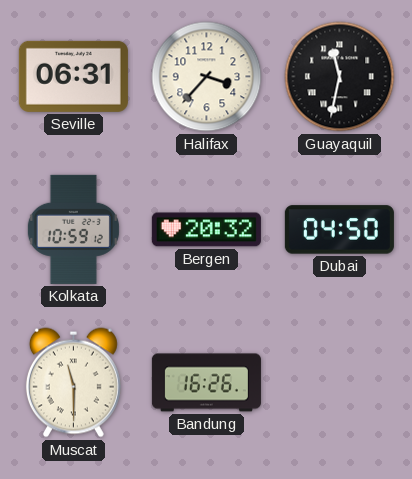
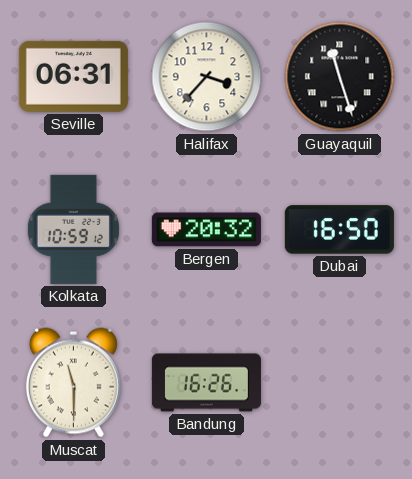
Guayaquil: 11:32 -> 11:27
Dubai: 04:50 -> 16:50
